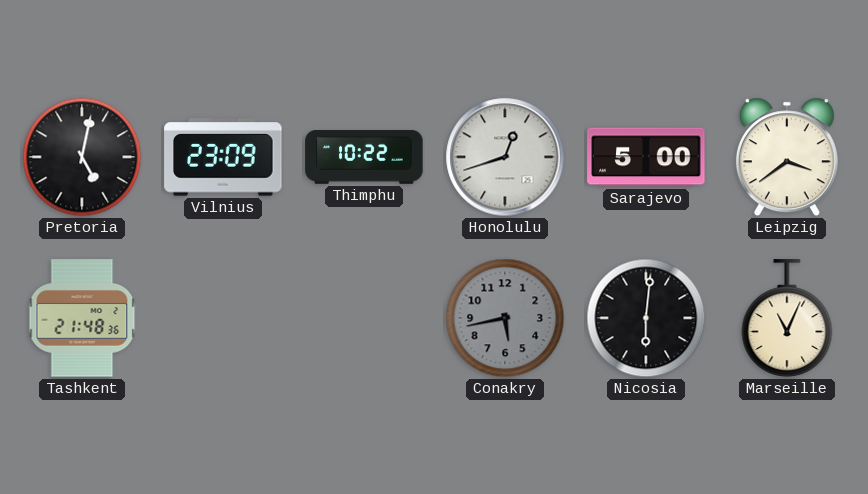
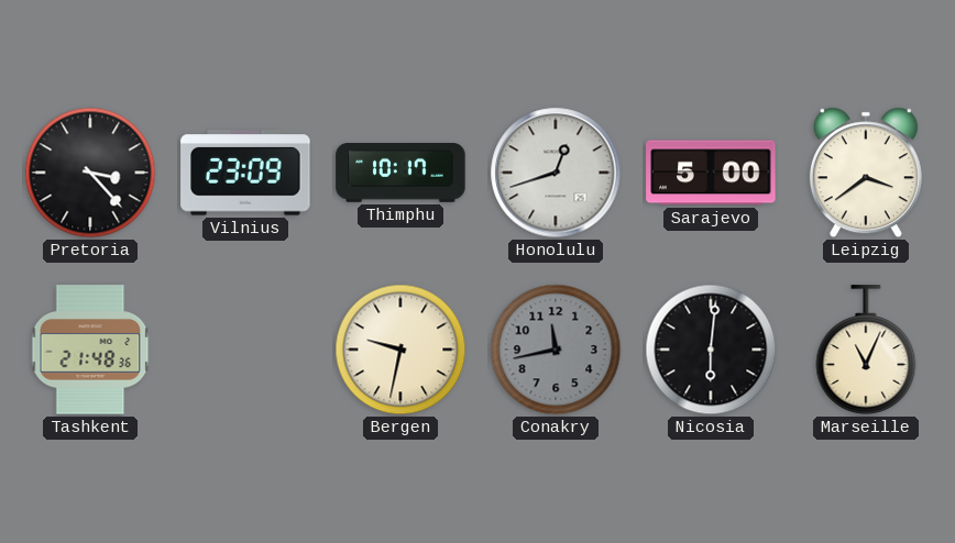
Pretoria: 5:02 -> 3:23
Thimphu: 10:22 -> 10:17
Bergen: none -> 9:32
Conakry: 5:43 -> 11:43
